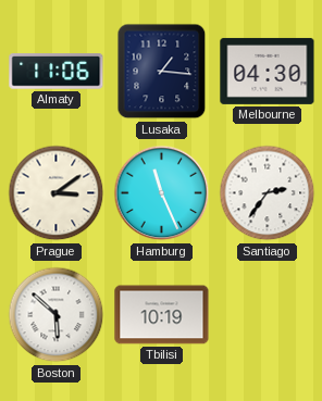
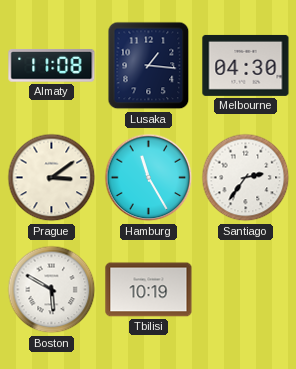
Almaty: 11:06 -> 11:08
Hamburg: 11:26 -> 11:25
Boston: 5:52 -> 5:50
